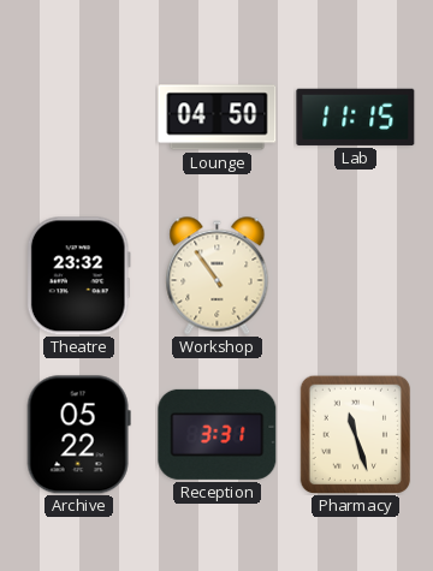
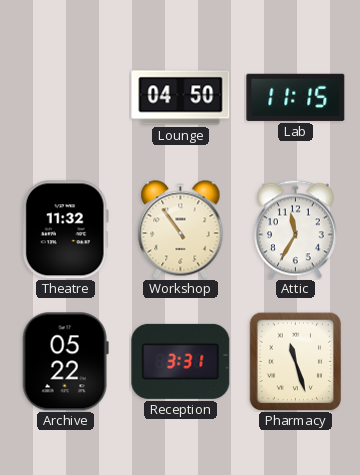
Theatre: 23:32 -> 11:32
Attic: none -> 11:35
